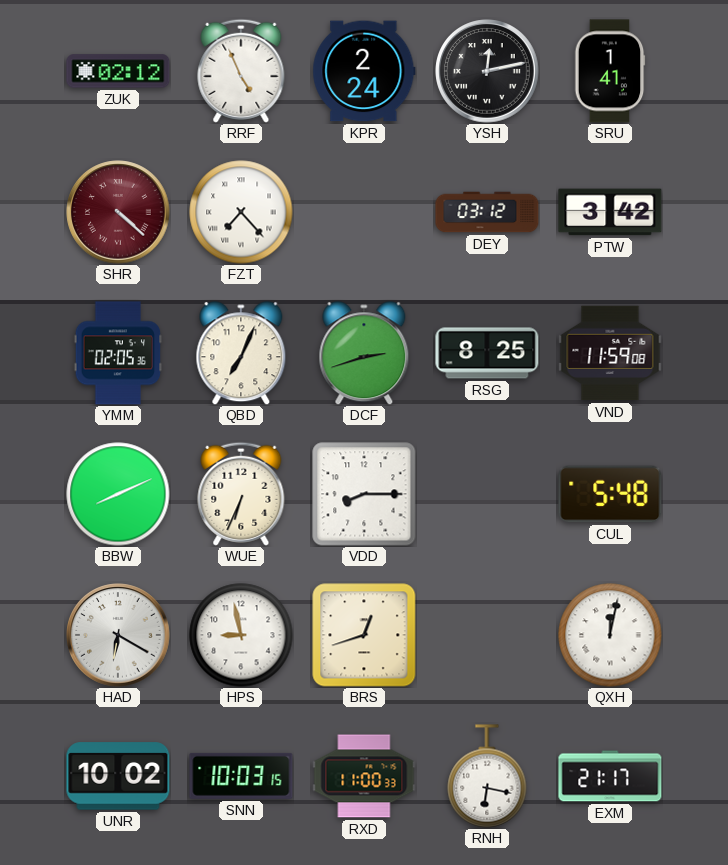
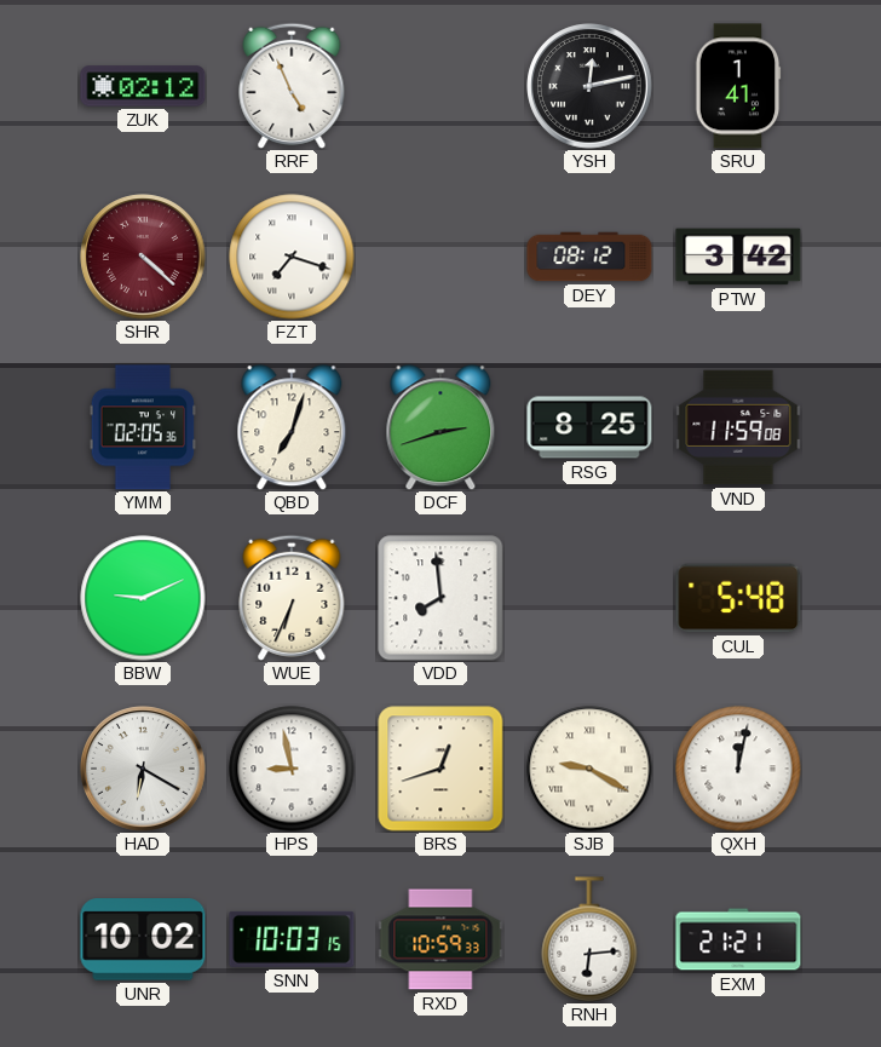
KPR: 2:24 -> none
FZT: 7:23 -> 7:18
DEY: 03:12 -> 08:12
QBD: 7:04 -> 7:03
BBW: 8:11 -> 9:11
VDD: 8:15 -> 7:59
SJB: none -> 9:20
RXD: 11:00 -> 10:59
RNH: 6:17 -> 6:14
EXM: 21:17 -> 21:21
